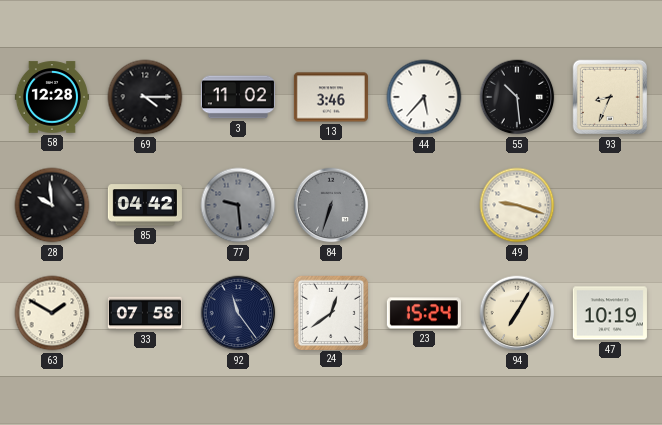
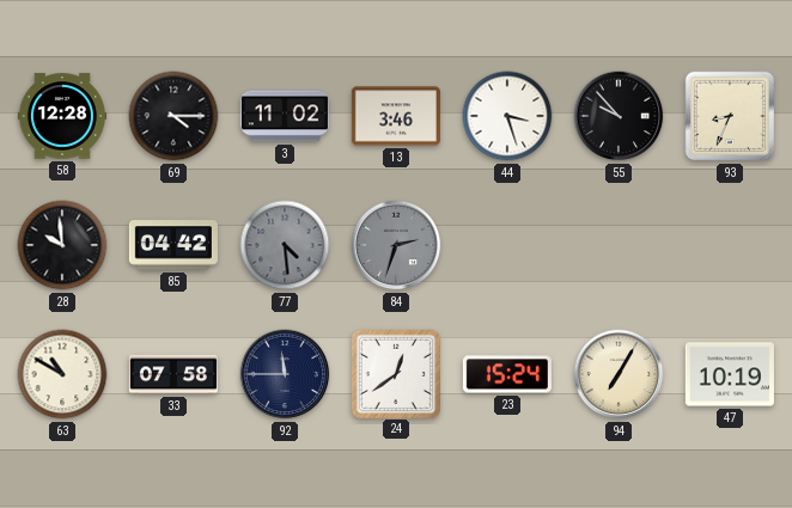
44: 5:37 -> 3:27
55: 10:29 -> 9:53
77: 9:29 -> 4:29
84: 6:33 -> 2:33
49: 9:18 -> none
63: 1:50 -> 10:50
92: 11:24 -> 11:45
